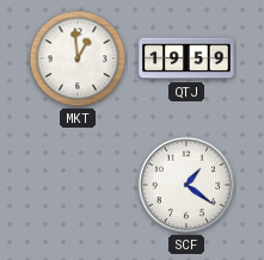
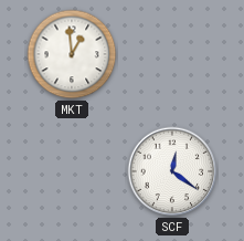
QTJ: 19:59 -> none
SCF: 1:21 -> 12:21
